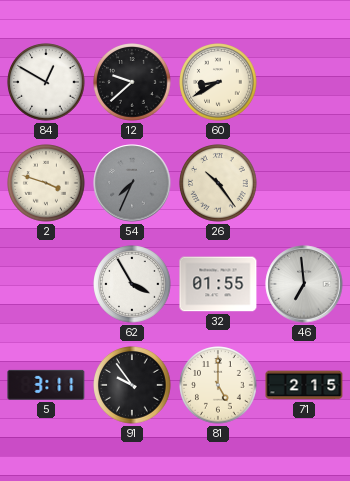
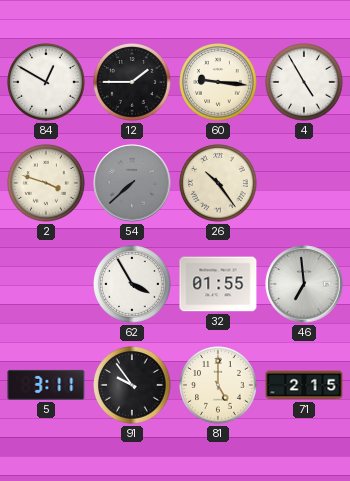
12: 9:38 -> 1:45
60: 8:40 -> 9:16
4: none -> 4:55
54: 7:34 -> 7:38
